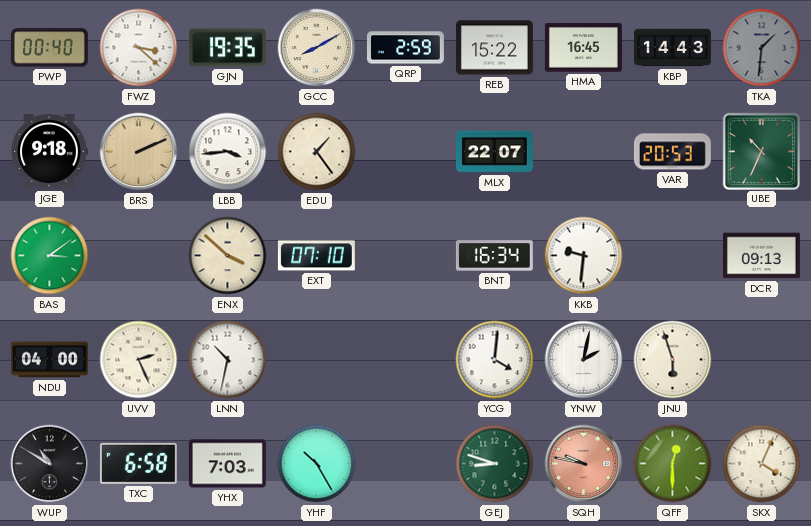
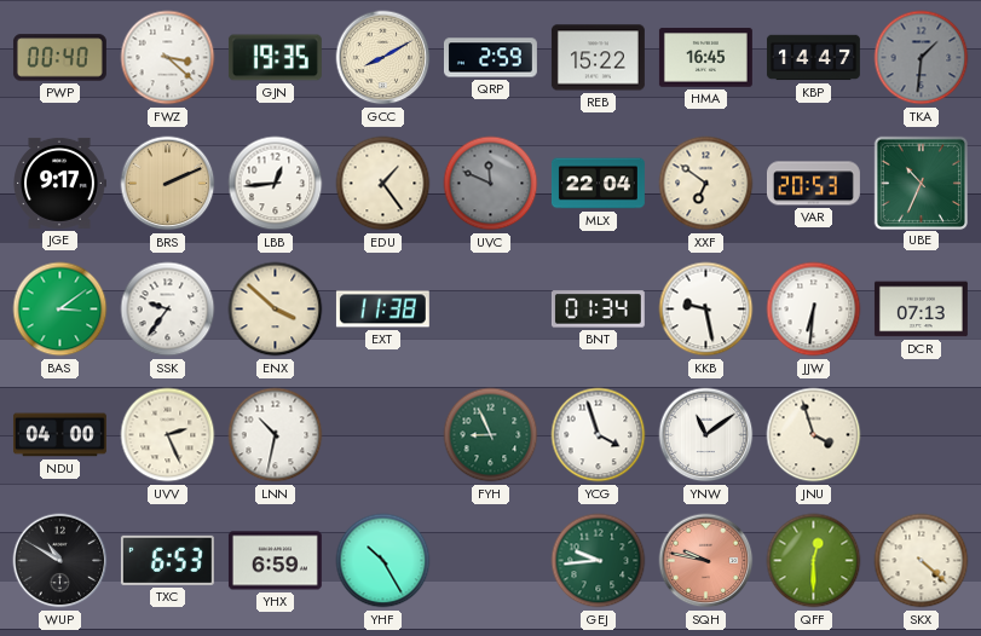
KBP: 14:43 -> 14:47
JGE: 9:18 -> 9:17
LBB: 3:44 -> 12:44
UVC: none -> 11:49
MLX: 22:07 -> 22:04
XXF: none -> 6:51
SSK: none -> 9:36
EXT: 07:10 -> 11:38
BNT: 16:34 -> 01:34
KKB: 9:31 -> 9:28
JJW: none -> 6:31
DCR: 09:13 -> 07:13
FYH: none -> 8:56
YCG: 4:01 -> 3:57
YNW: 2:02 -> 11:09
JNU: 5:57 -> 3:57
TXC: 6:58 -> 6:53
YHX: 7:03 -> 6:59
GEJ: 8:48 -> 9:44
SKX: 4:04 -> 4:22
